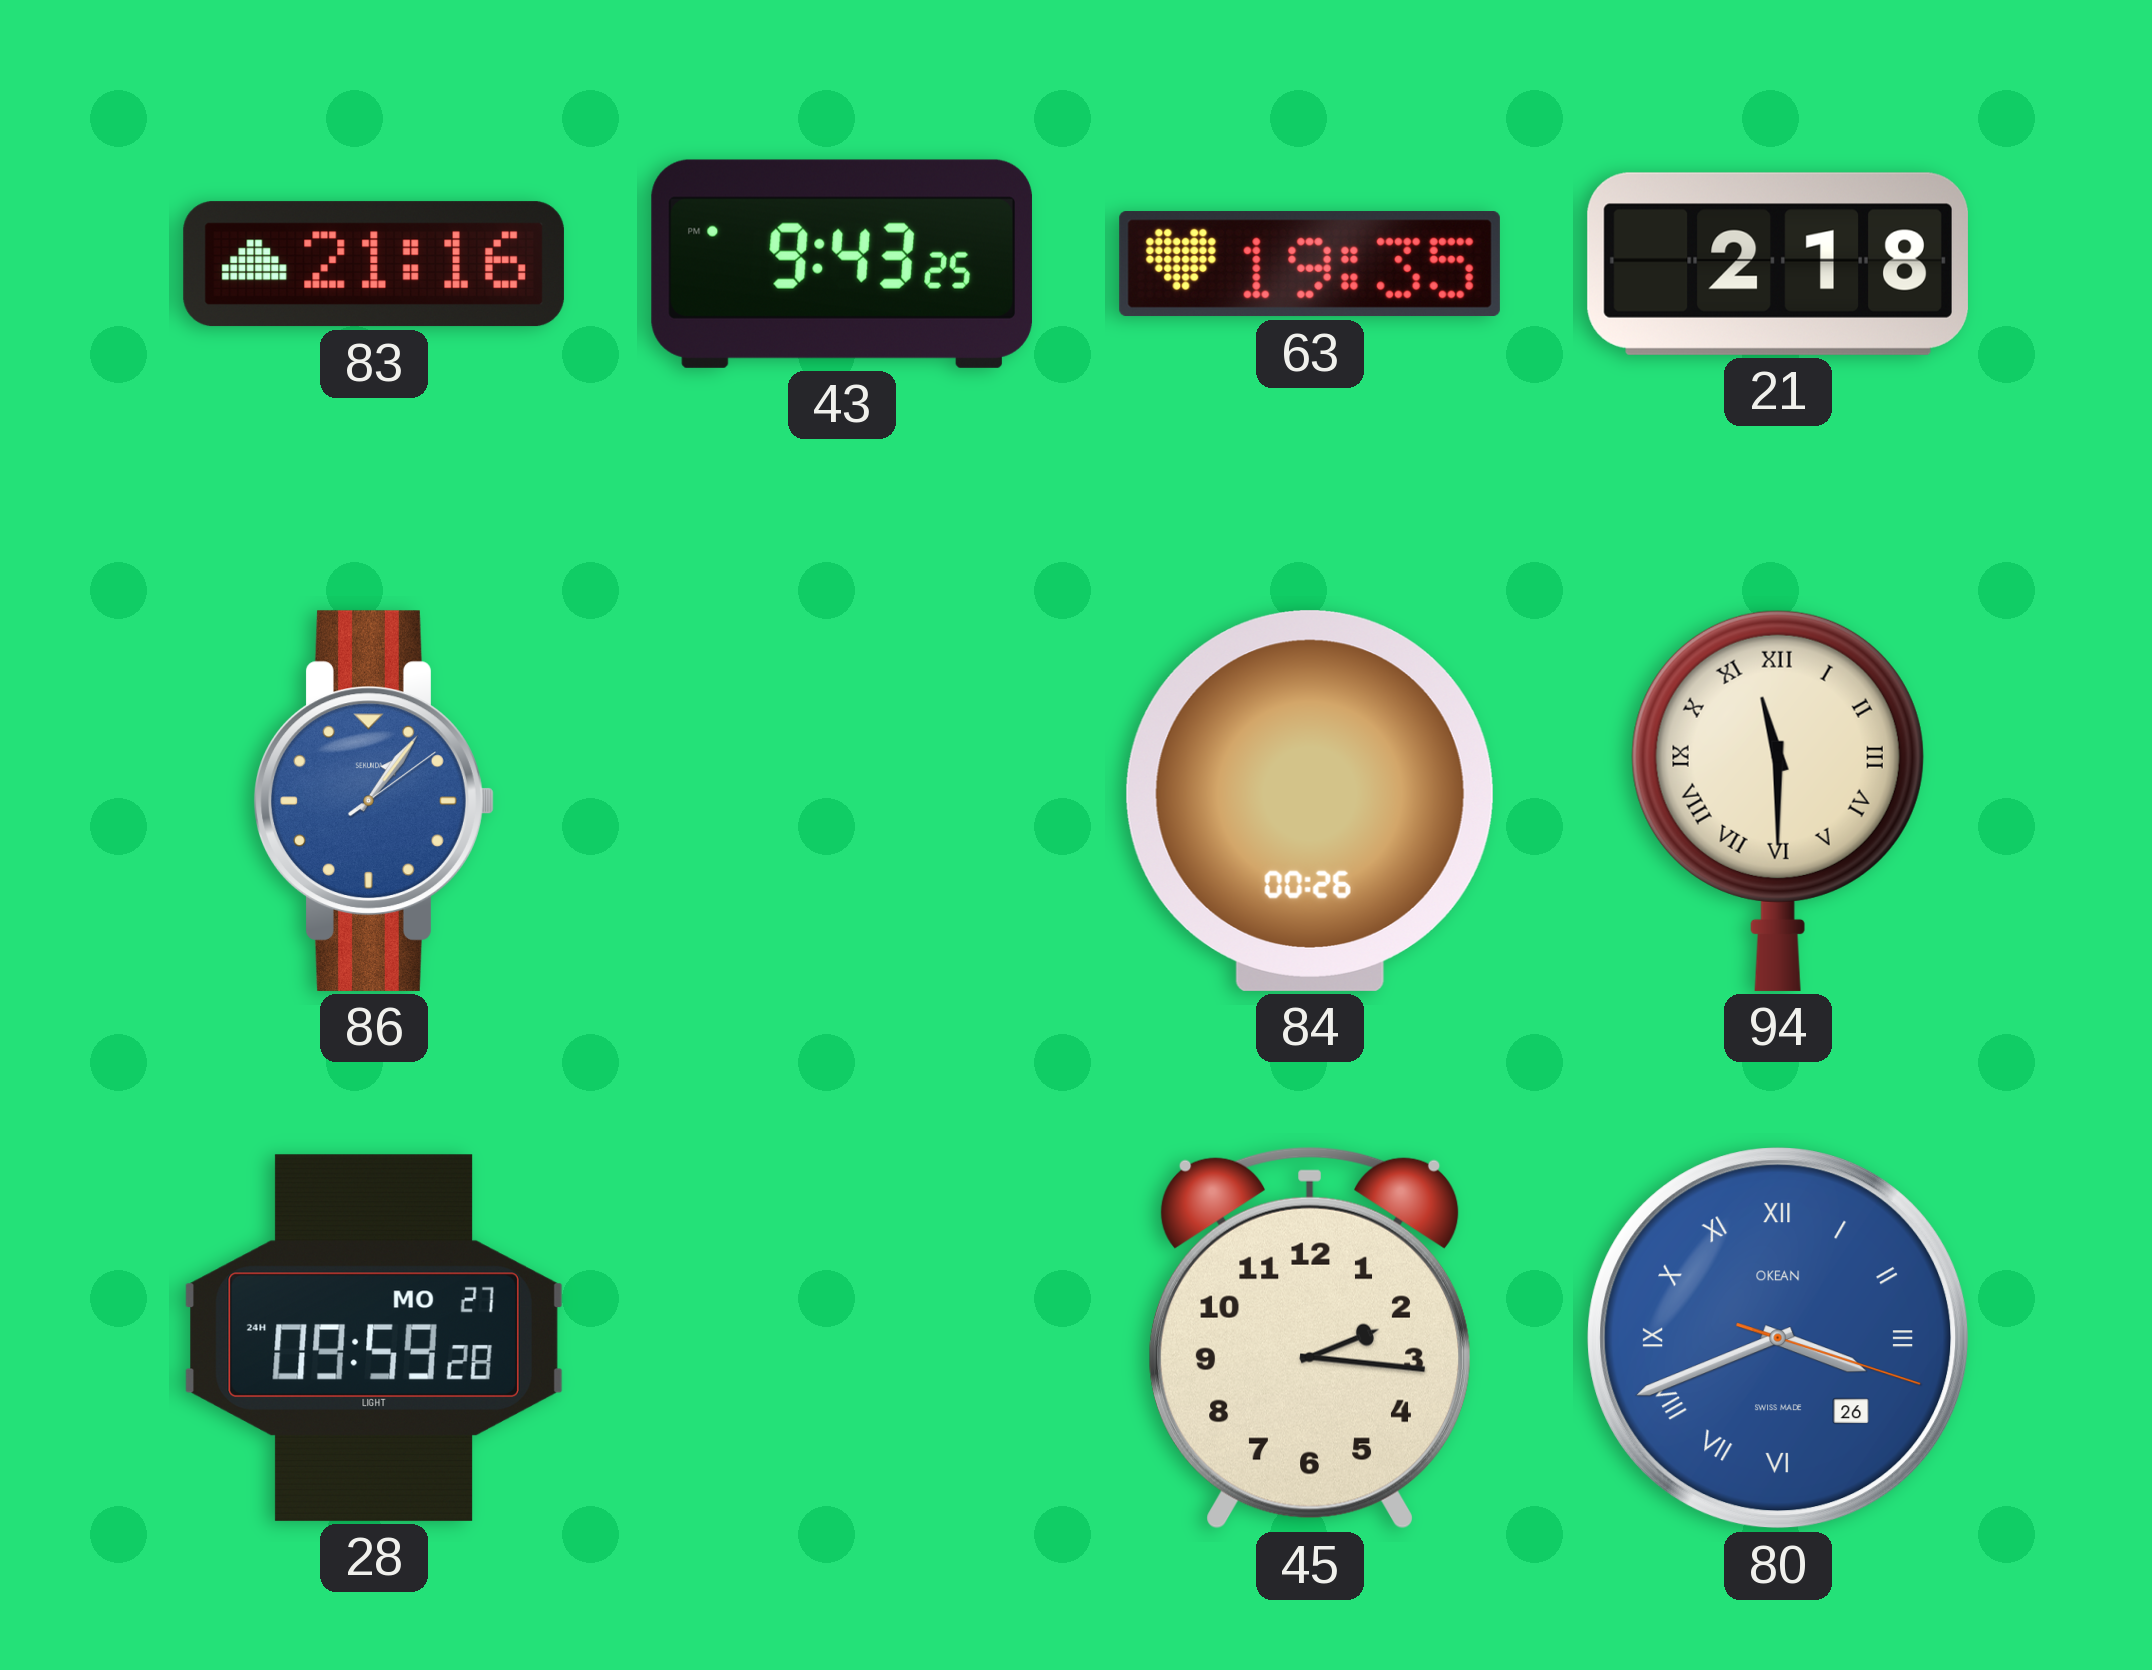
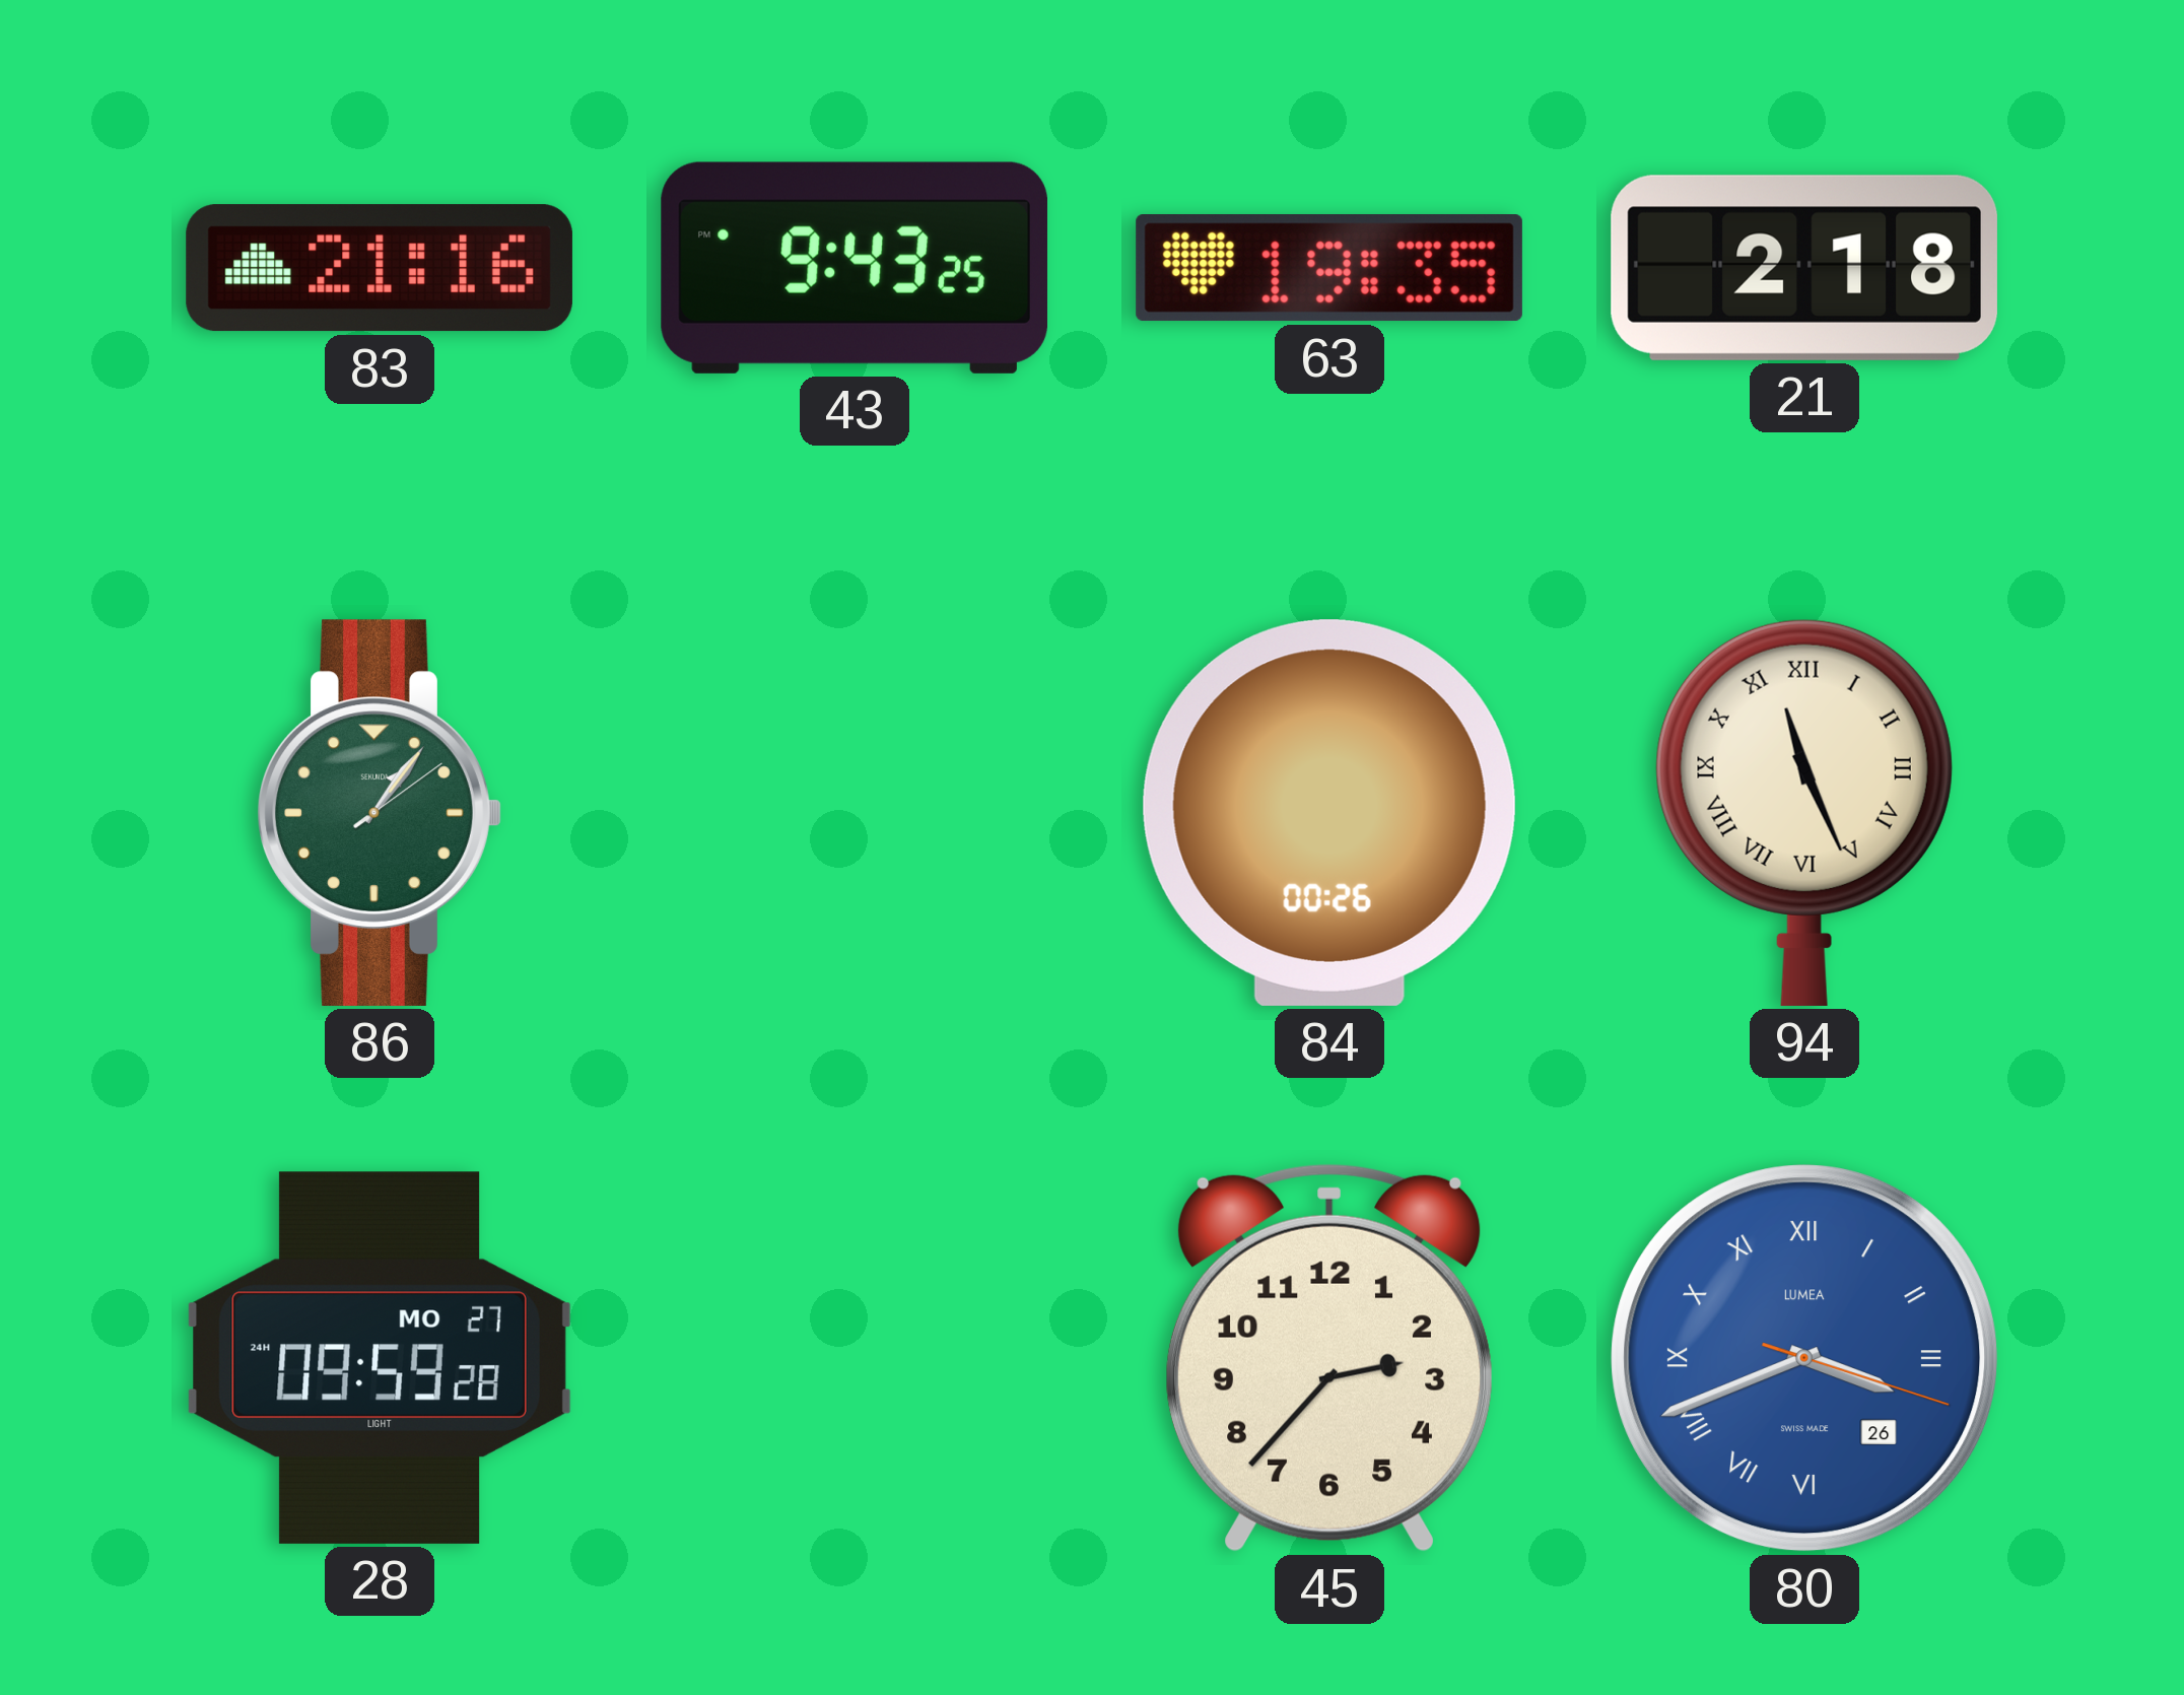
86 dial: blue -> green
94: 11:30 -> 11:26
45: 2:16 -> 2:37
80 brand: OKEAN -> LUMEA
